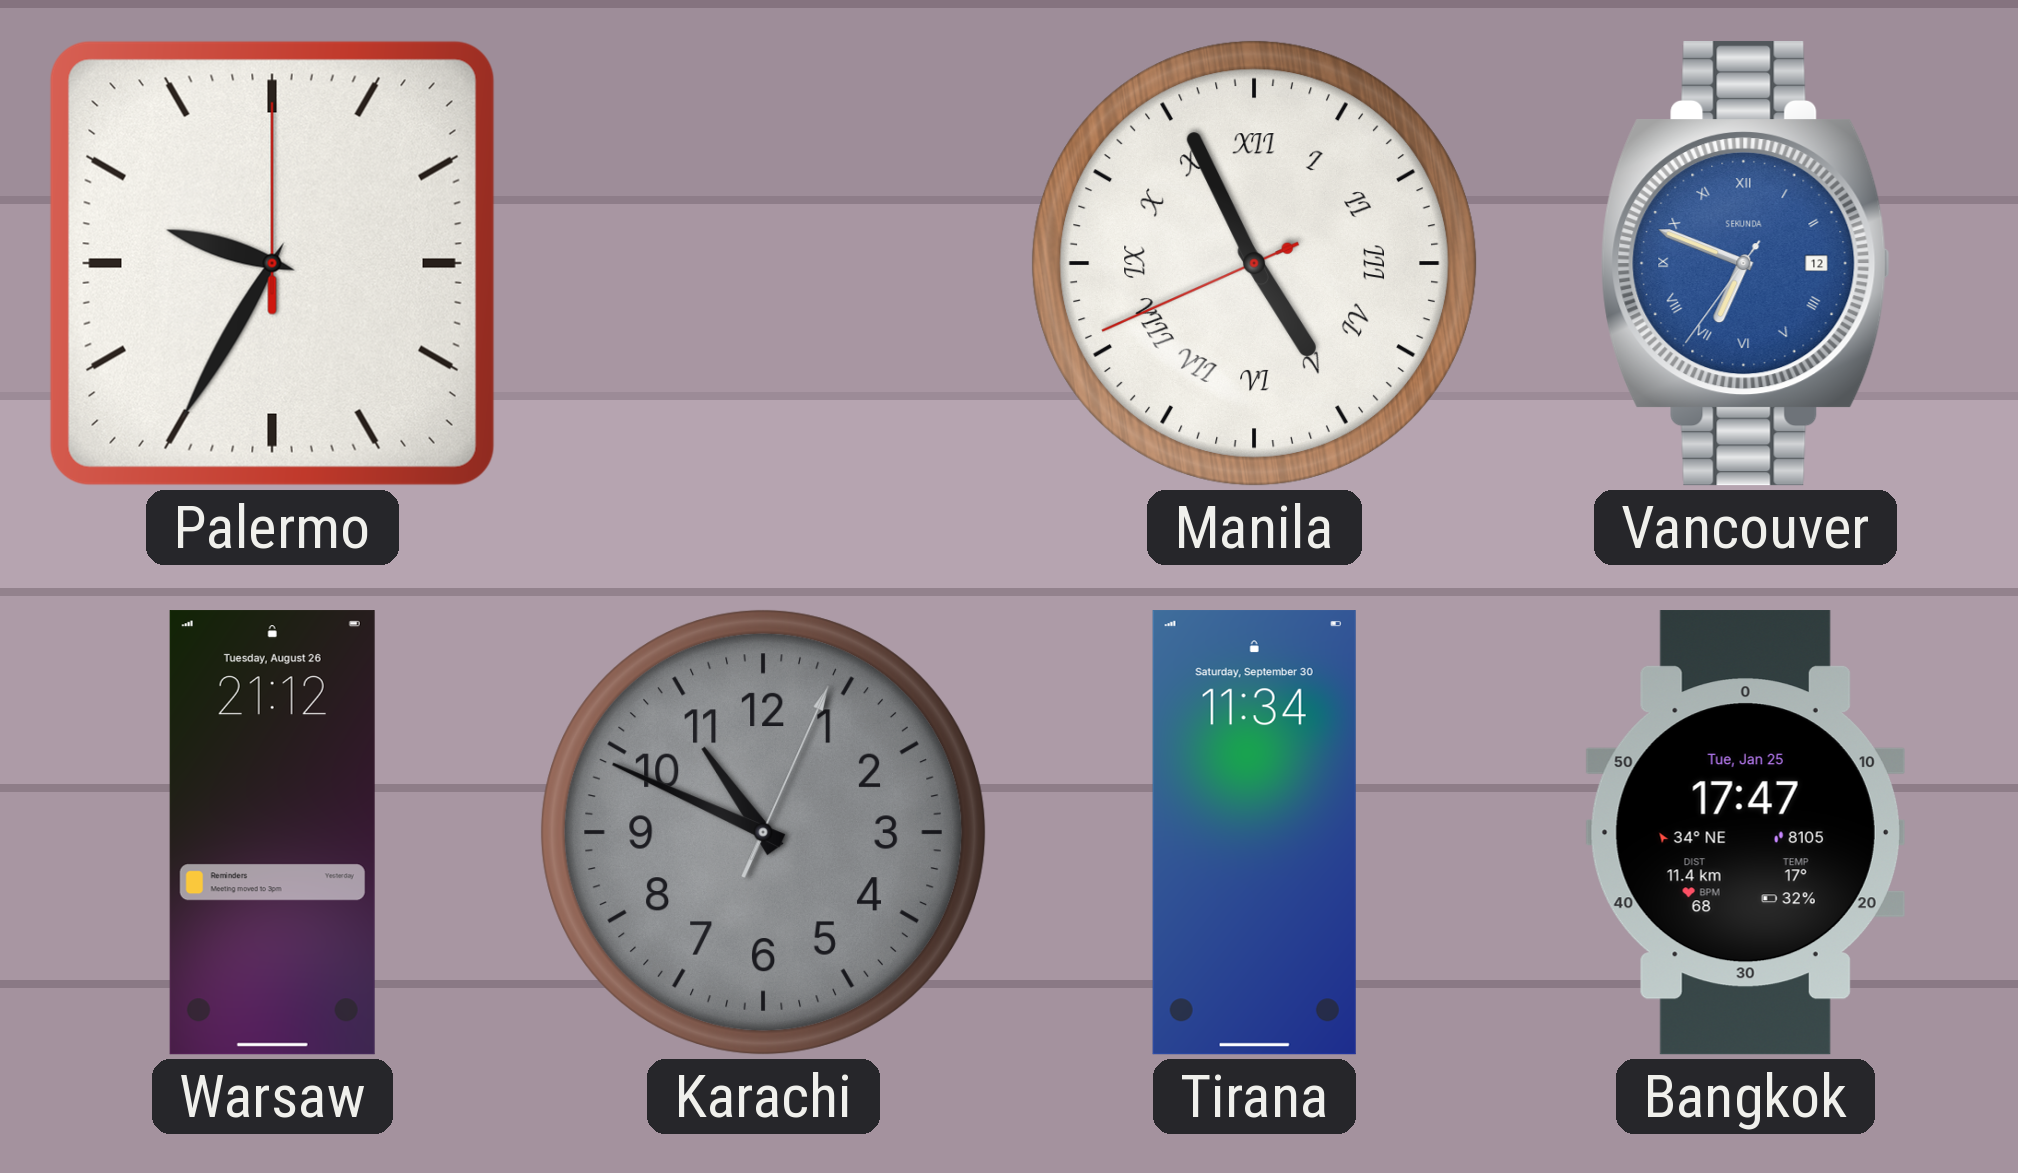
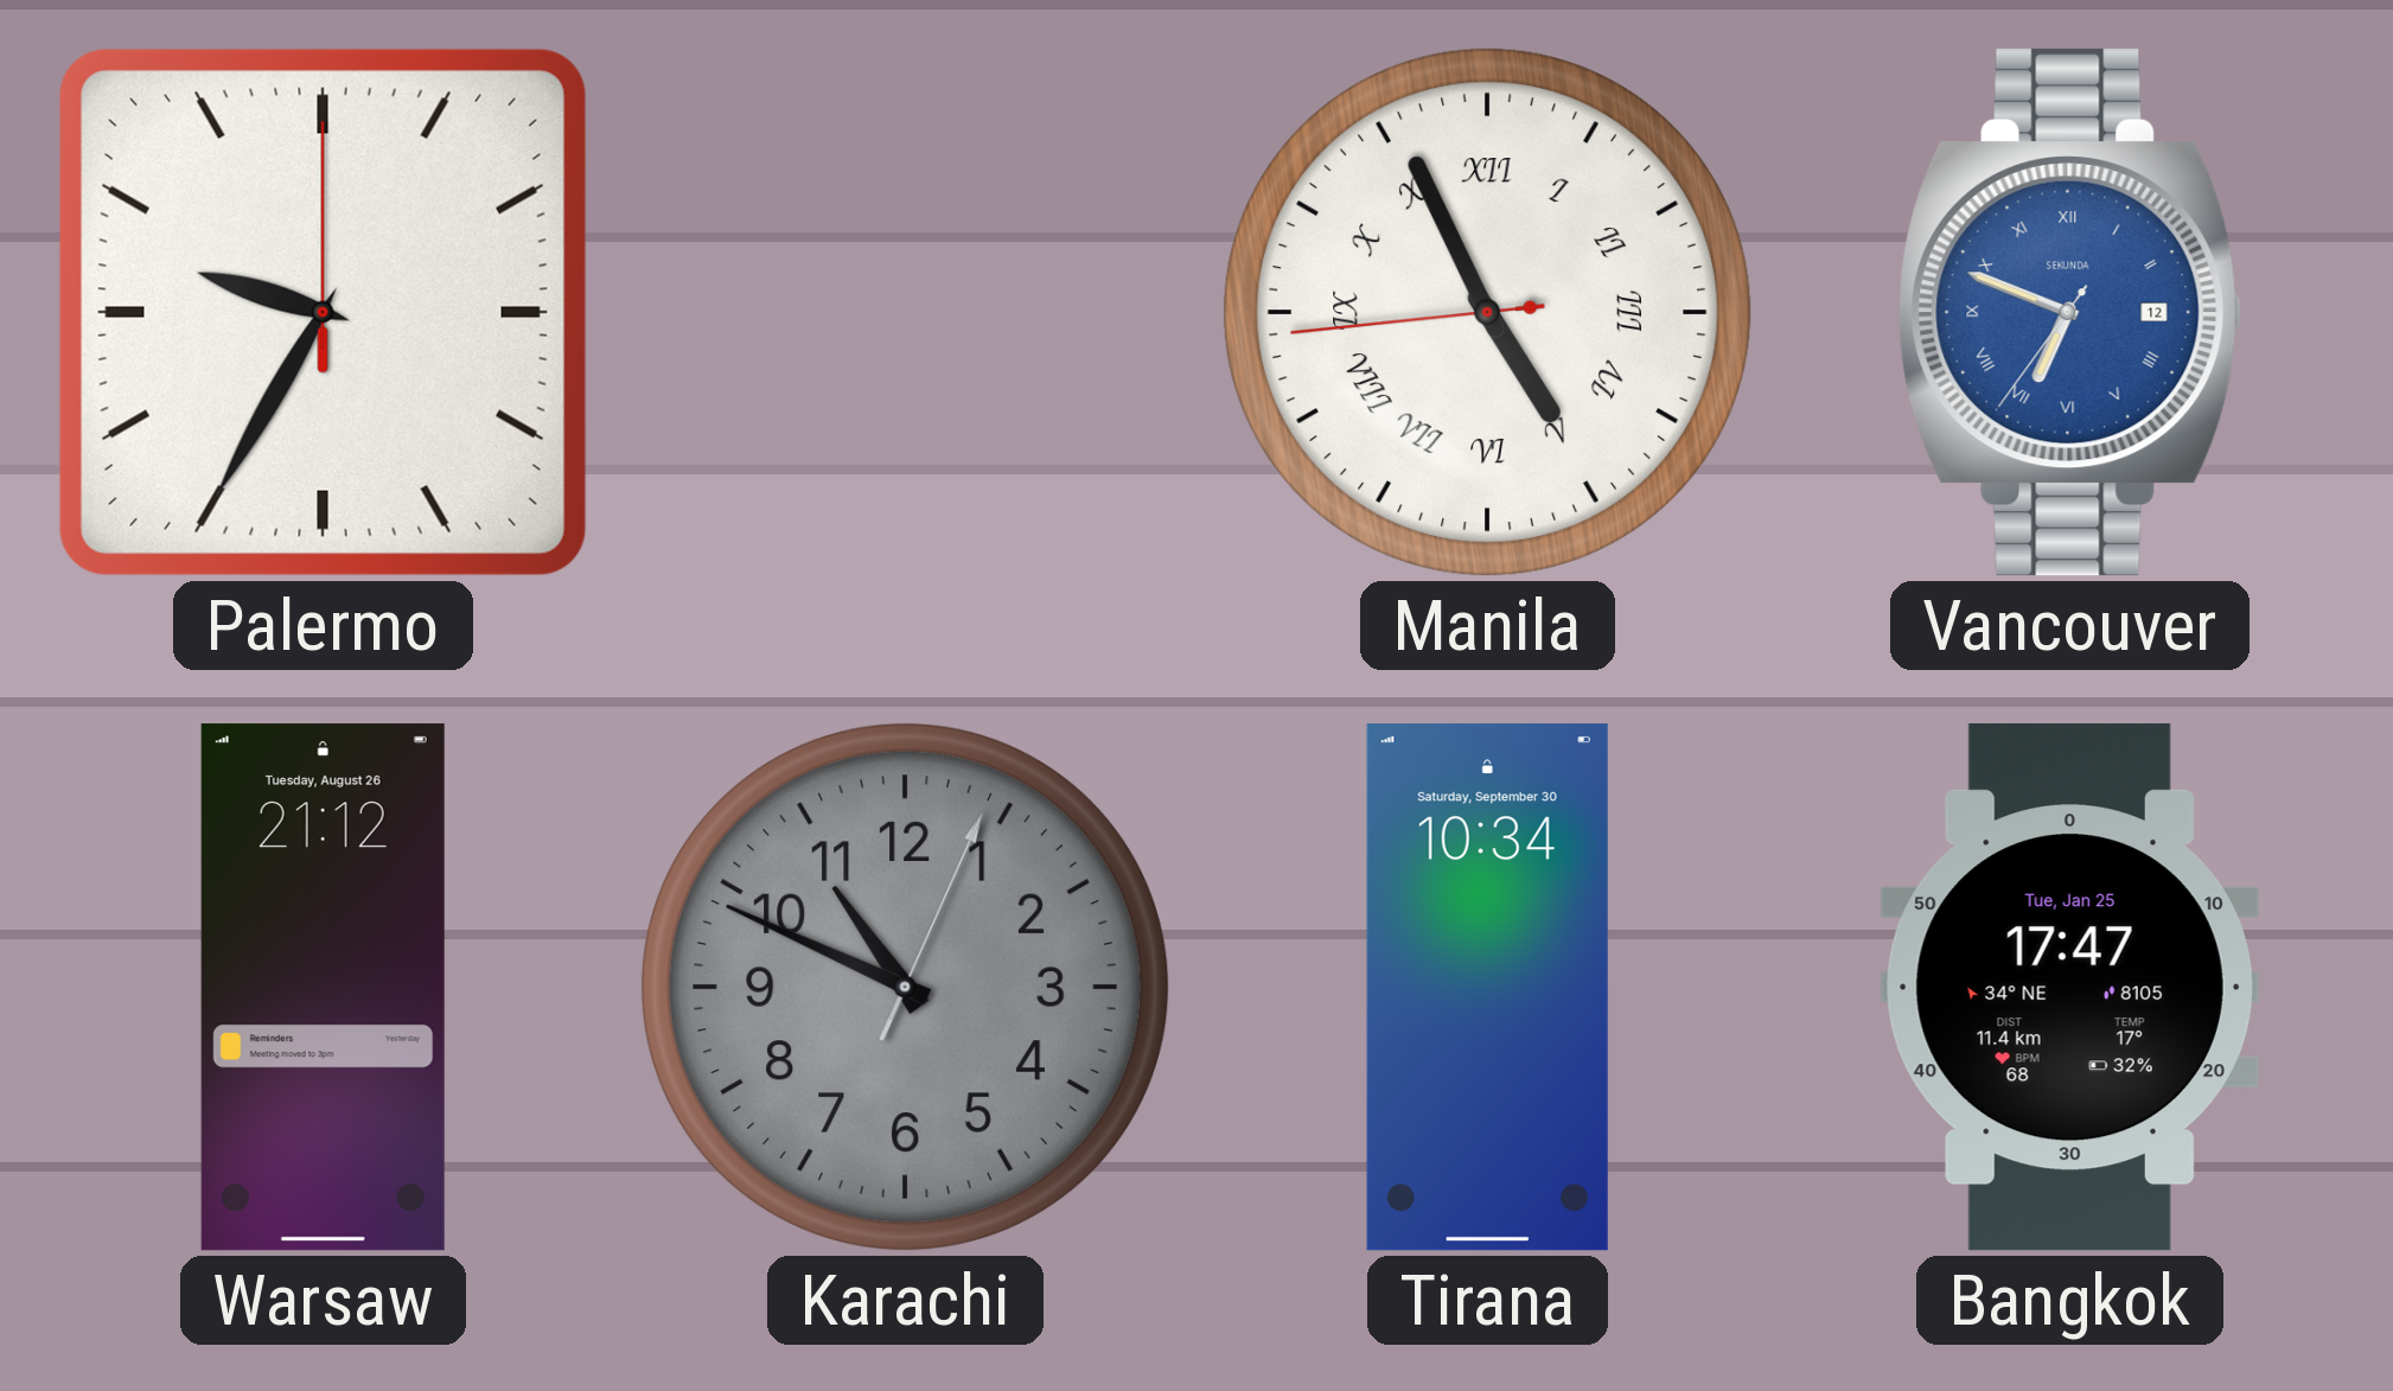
Manila: 4:55:41 -> 4:55:44
Tirana: 11:34 -> 10:34
